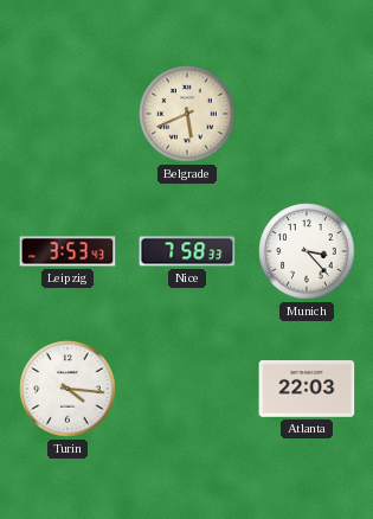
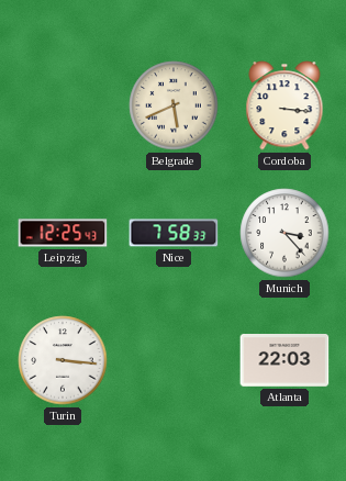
Cordoba: none -> 3:16
Leipzig: 3:53 -> 12:25
Turin: 4:16 -> 3:16
